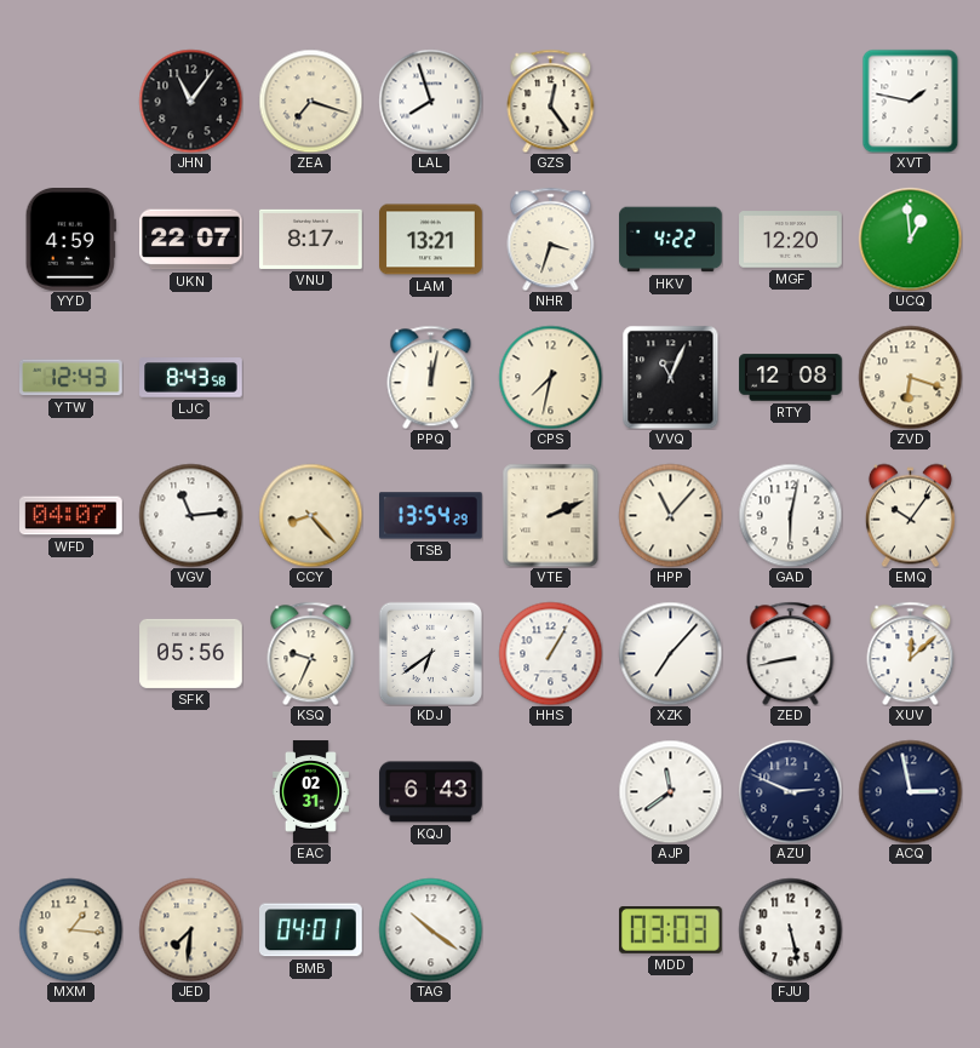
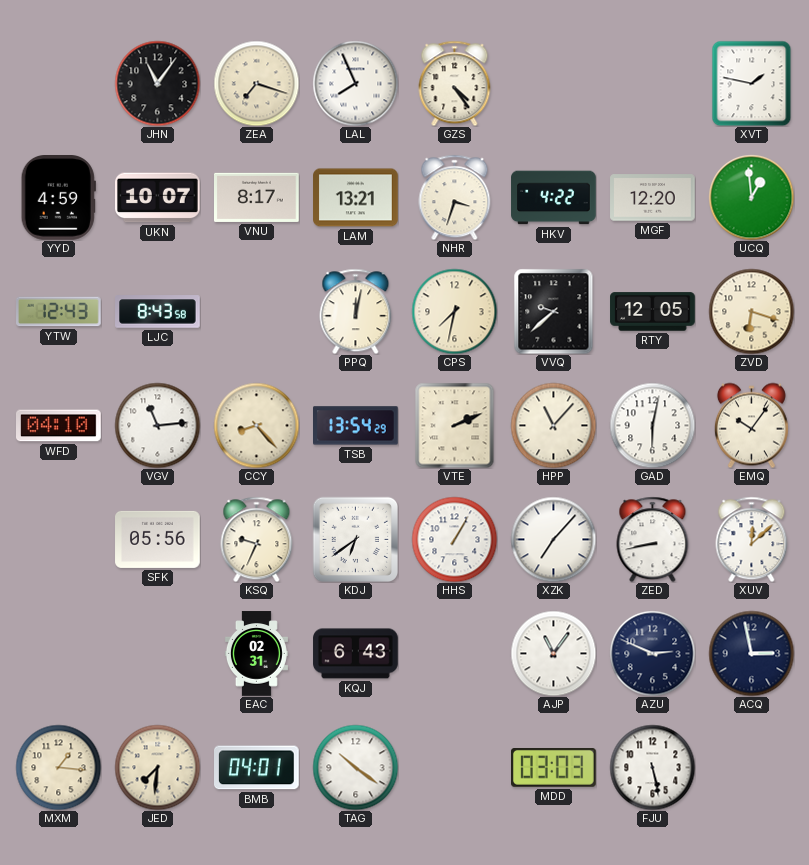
LAL: 7:57 -> 7:56
GZS: 12:24 -> 4:24
UKN: 22:07 -> 10:07
VVQ: 11:04 -> 9:38
RTY: 12:08 -> 12:05
WFD: 04:07 -> 04:10
AJP: 11:39 -> 11:06
